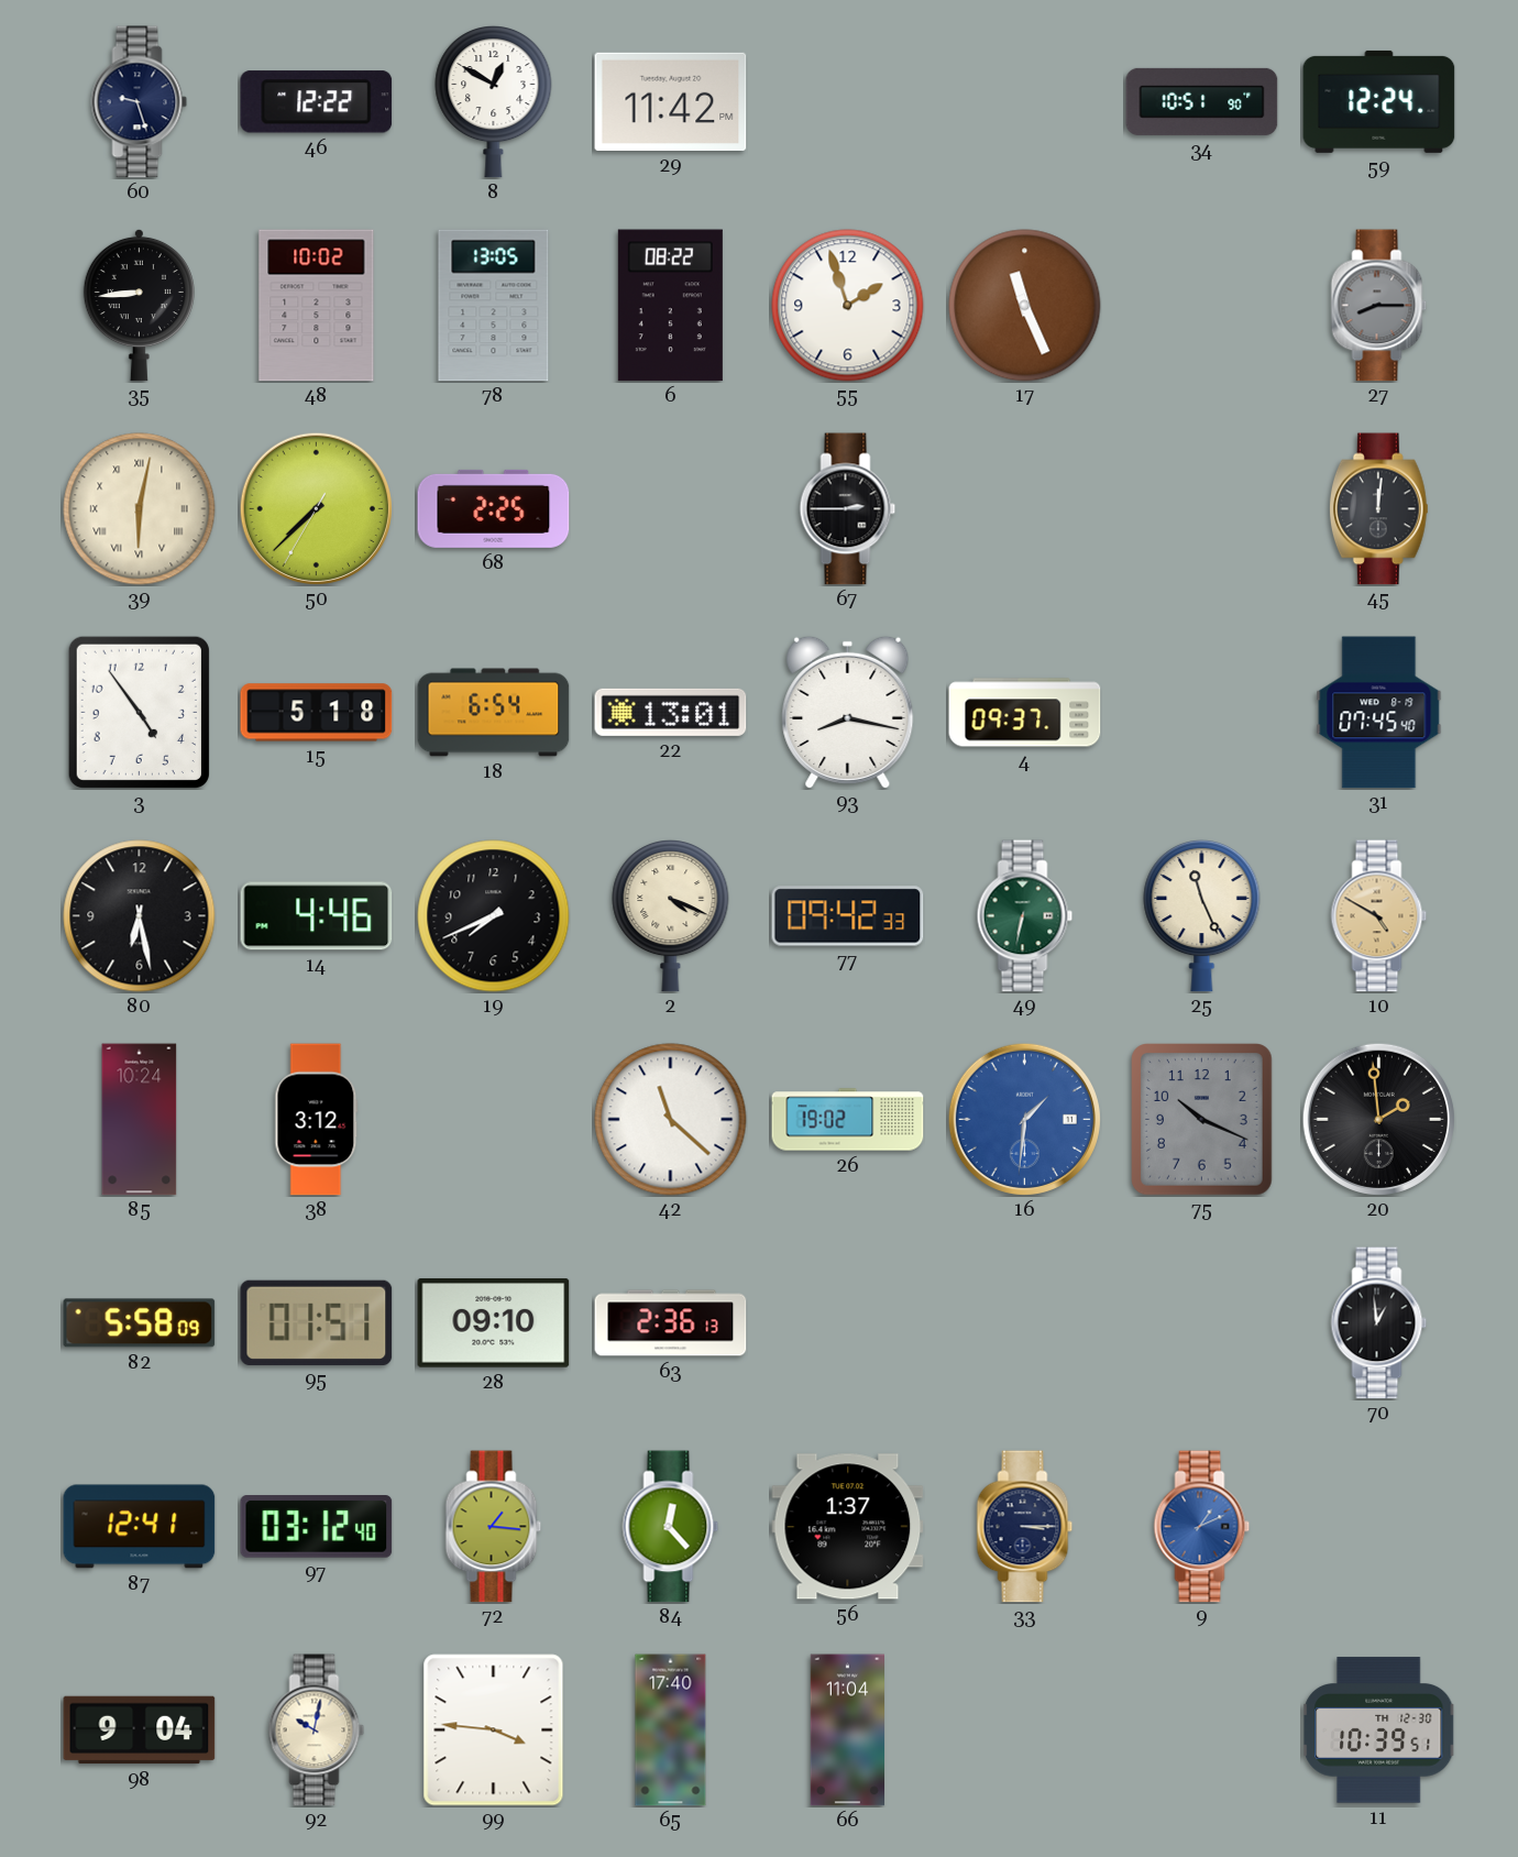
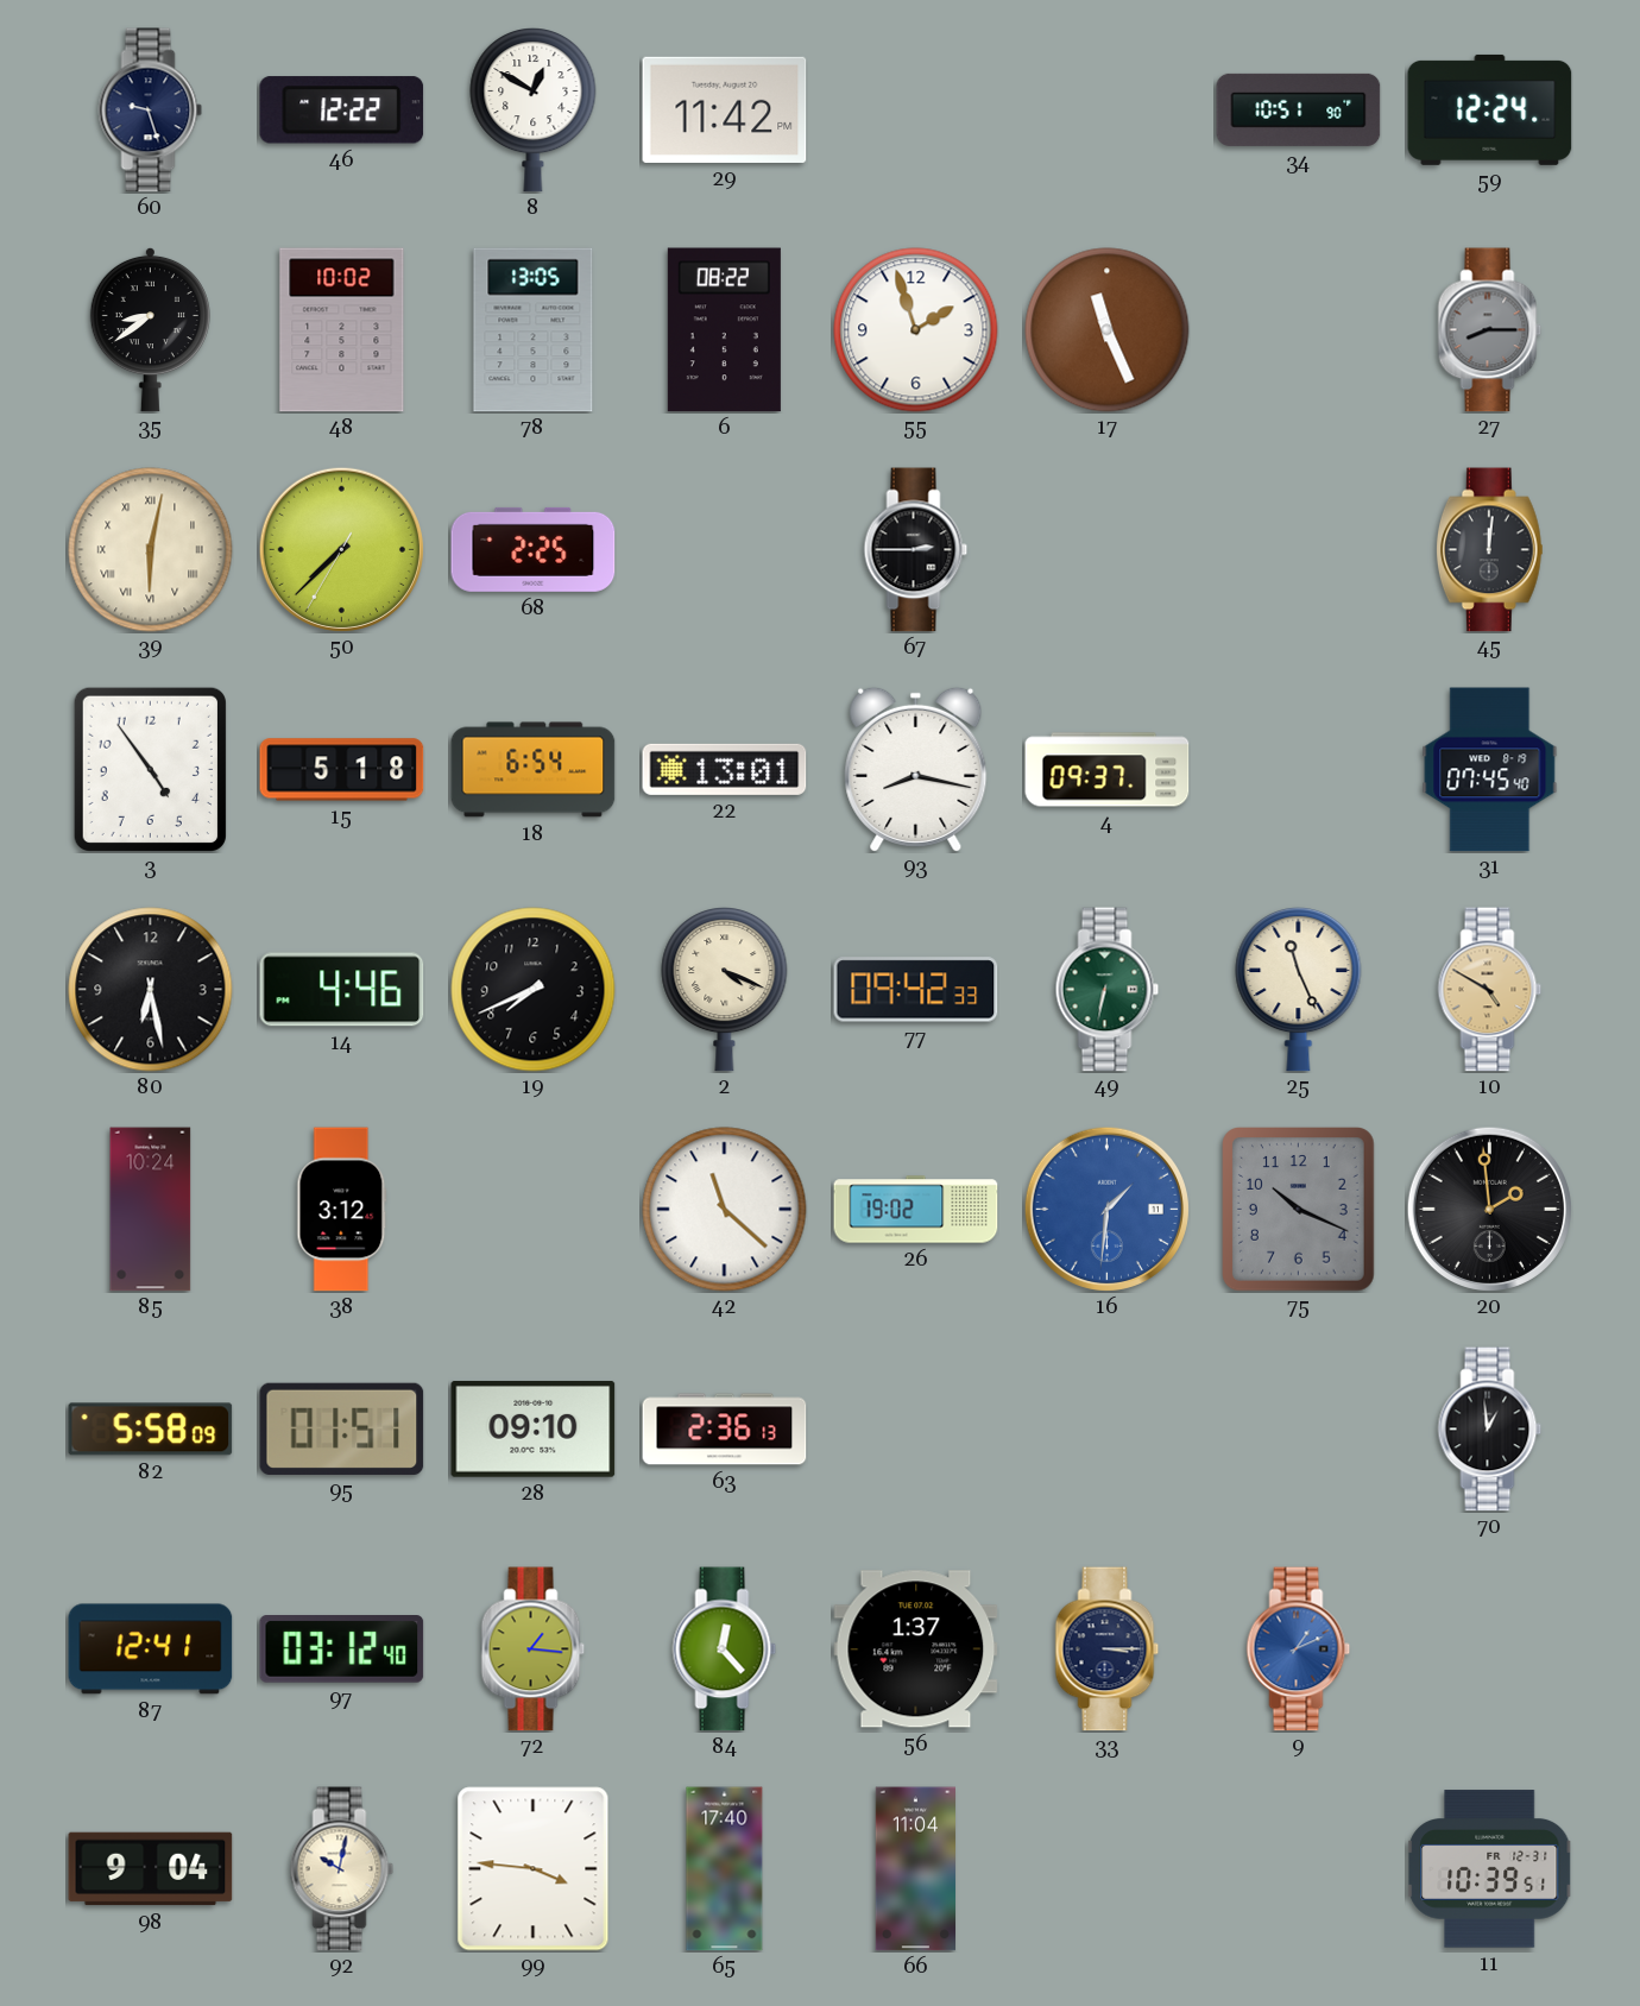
35: 8:44 -> 8:39
11 date: TH 12-30 -> FR 12-31
